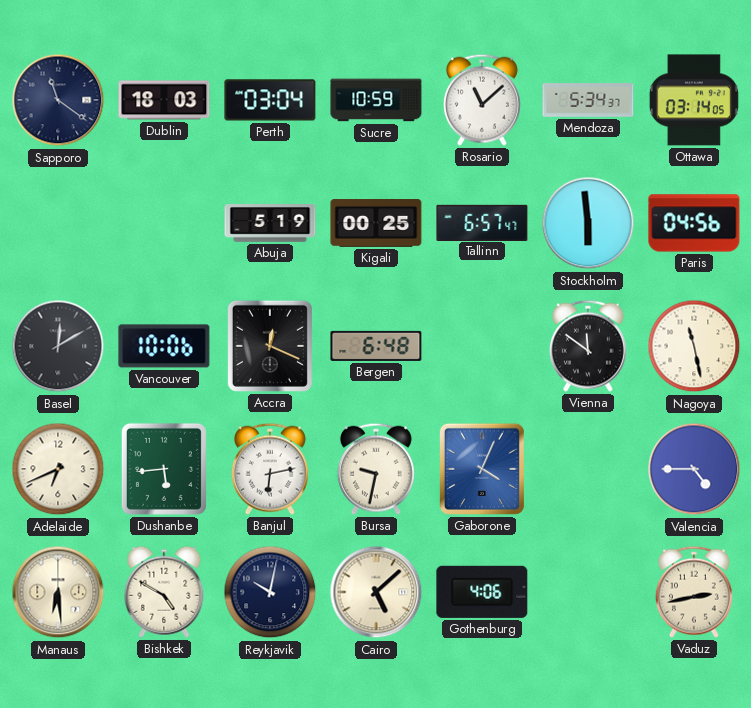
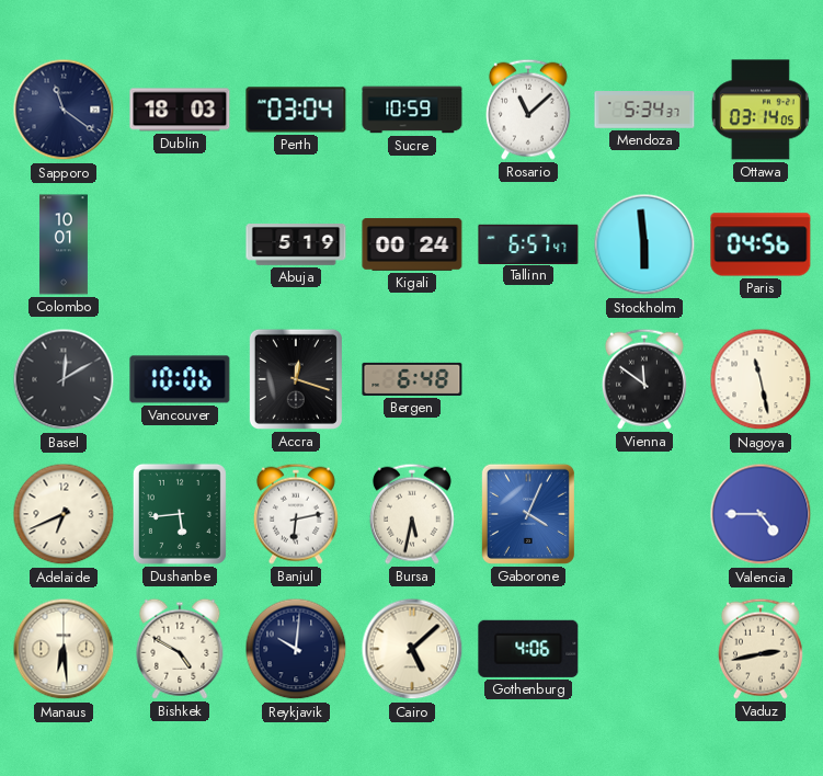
Colombo: none -> 10:01
Kigali: 00:25 -> 00:24
Accra: 12:19 -> 12:18
Bursa: 9:32 -> 5:32
Reykjavik: 10:02 -> 10:01
